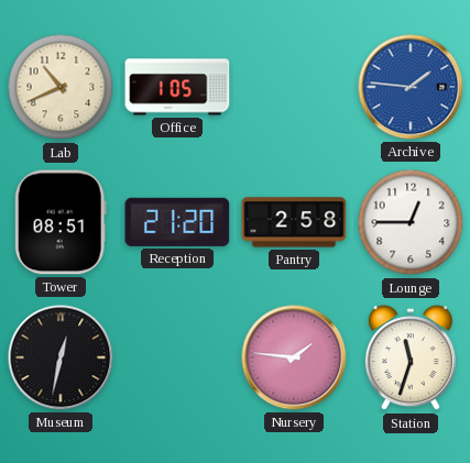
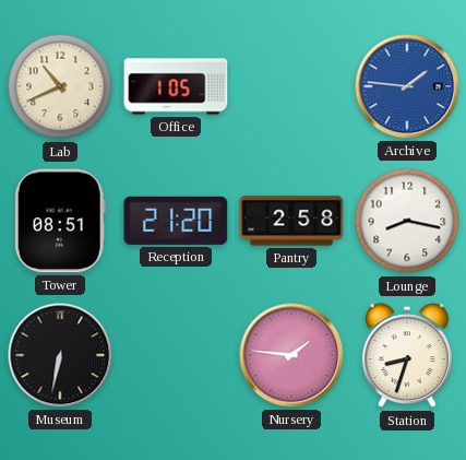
Lounge: 12:45 -> 8:17
Museum: 12:32 -> 6:32
Station: 11:33 -> 8:33
